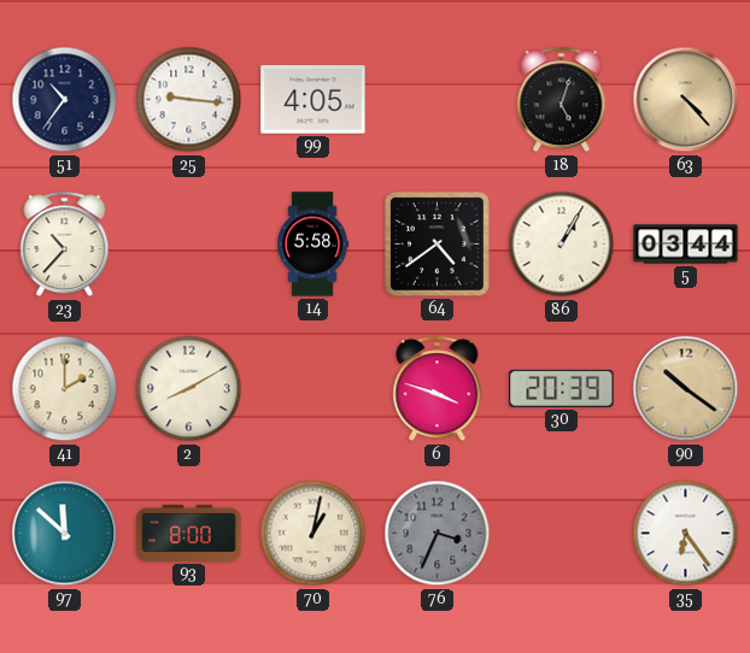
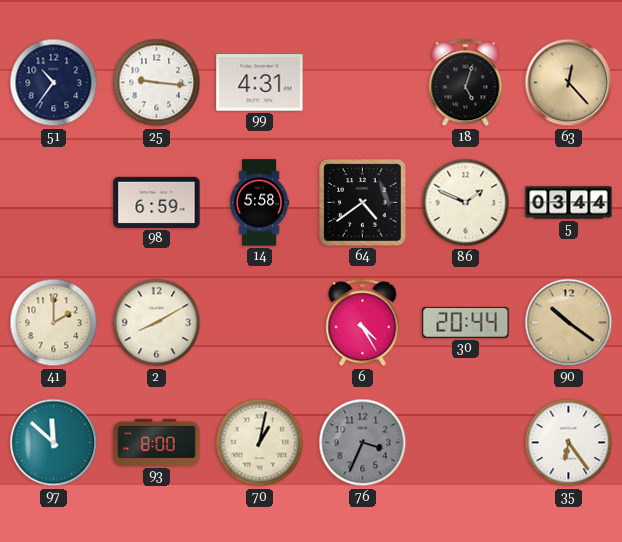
99: 4:05 -> 4:31
63: 4:23 -> 12:23
23: 10:37 -> none
98: none -> 6:59
86: 1:05 -> 1:49
6: 3:48 -> 4:25
30: 20:39 -> 20:44
